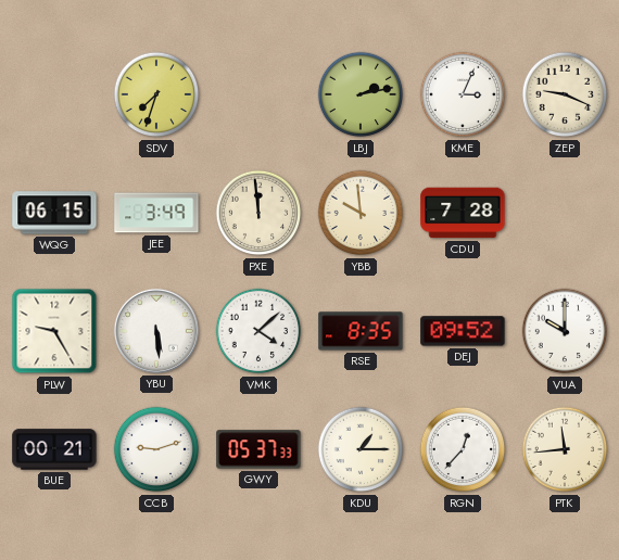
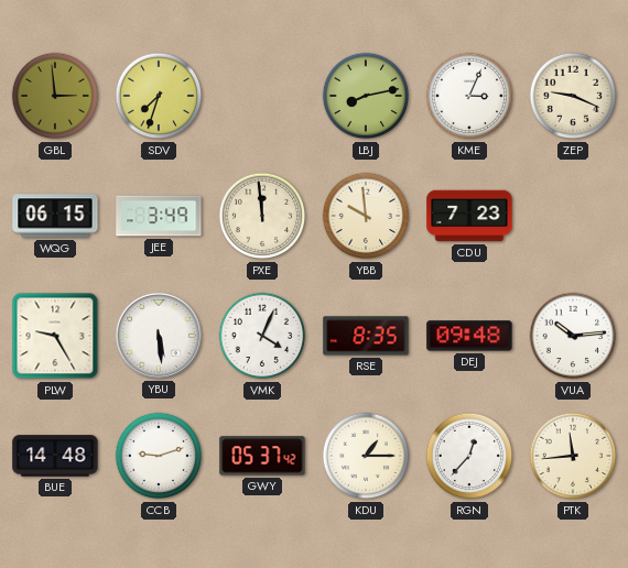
GBL: none -> 2:59
LBJ: 2:13 -> 8:13
CDU: 7:28 -> 7:23
VMK: 4:08 -> 4:04
DEJ: 09:52 -> 09:48
VUA: 10:00 -> 10:14
BUE: 00:21 -> 14:48
GWY: 05:37:33 -> 05:37:42
